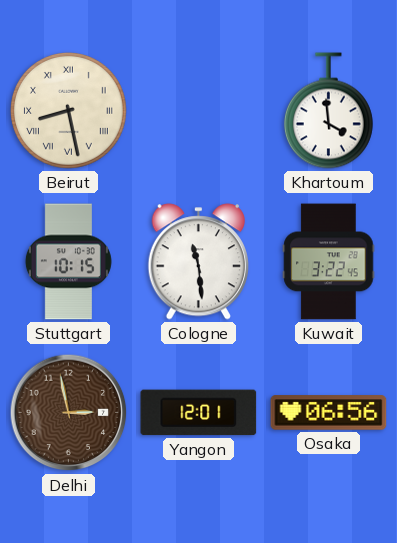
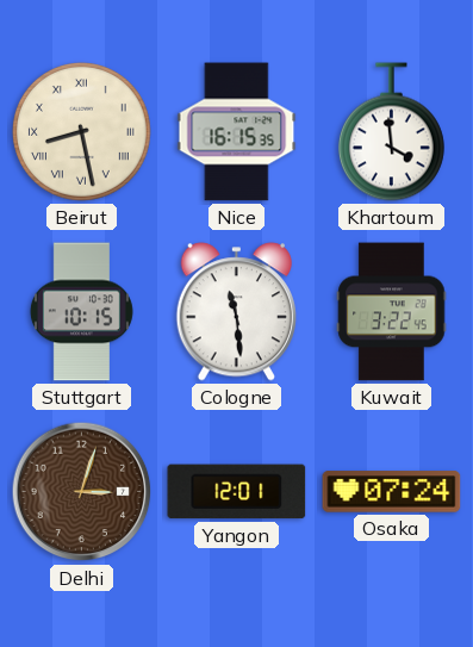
Nice: none -> 16:15
Delhi: 2:58 -> 3:03
Osaka: 06:56 -> 07:24
